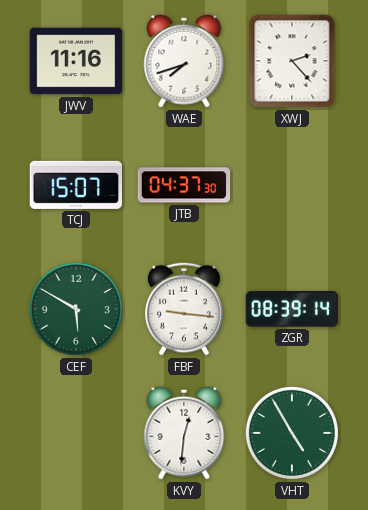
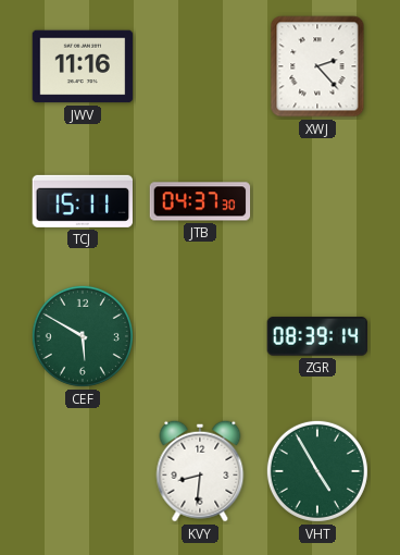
WAE: 7:42 -> none
TCJ: 15:07 -> 15:11
FBF: 9:16 -> none
KVY: 12:31 -> 8:31
